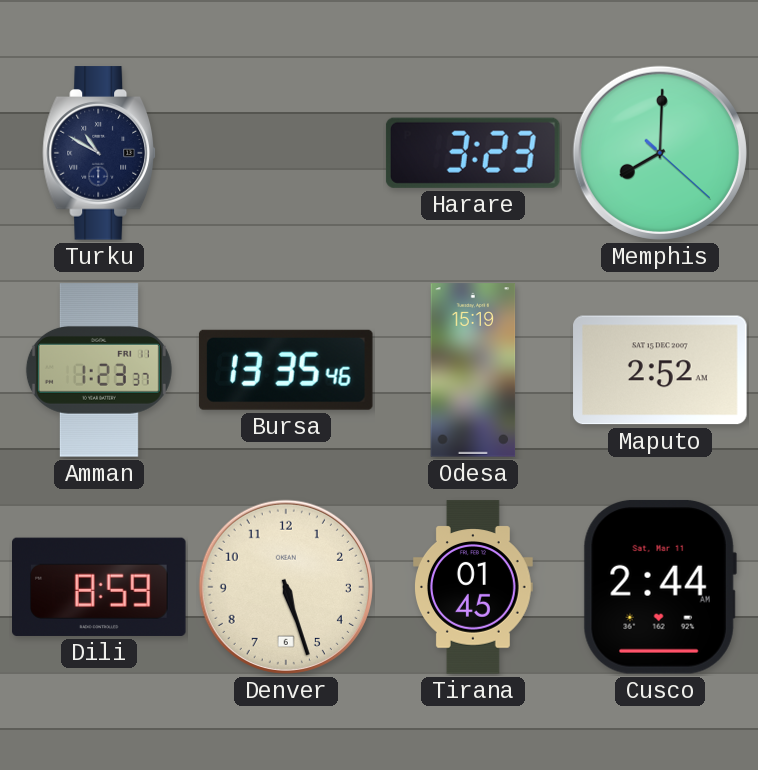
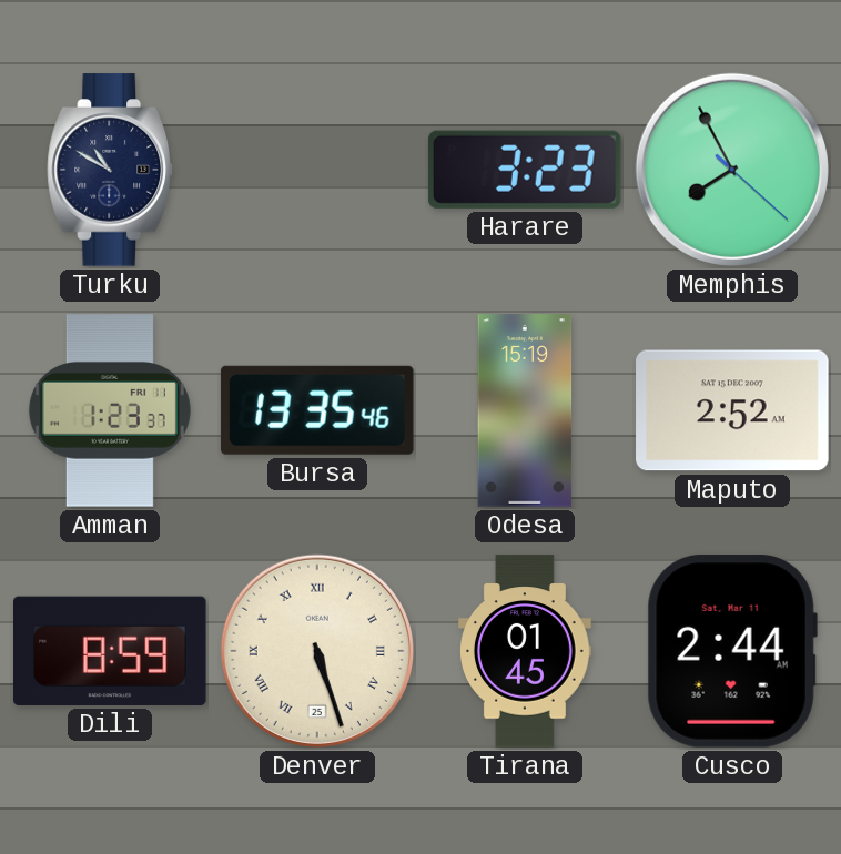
Memphis: 8:00 -> 7:55
Denver date: 6 -> 25
Denver numerals: Arabic -> Roman
